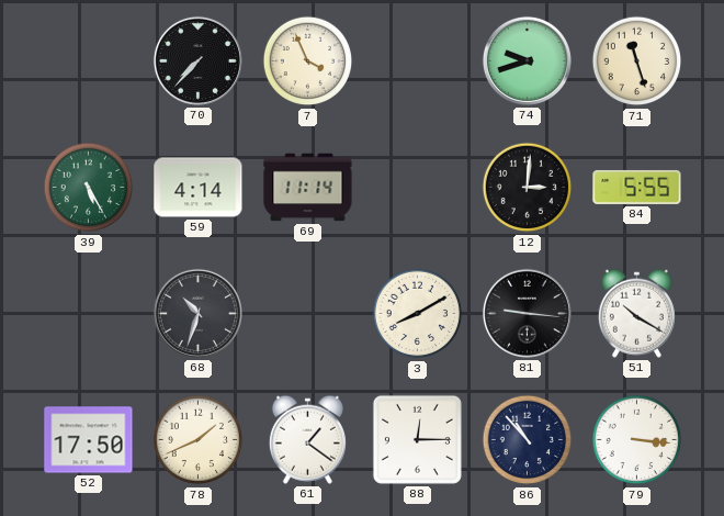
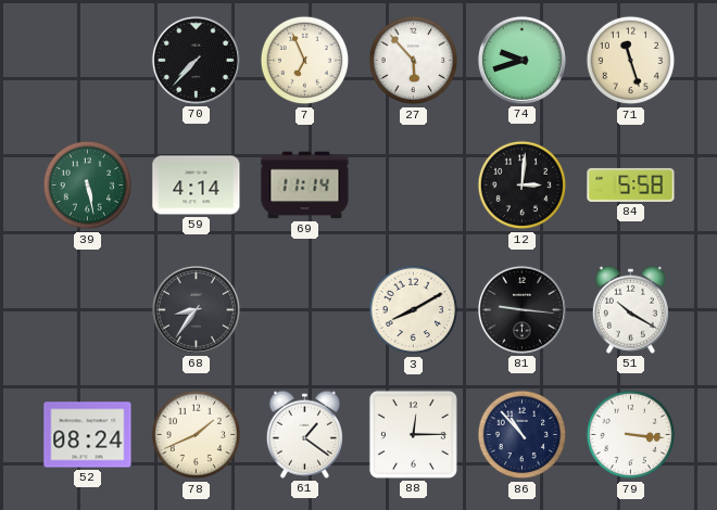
7: 3:56 -> 6:56
27: none -> 5:53
39: 5:25 -> 5:28
84: 5:55 -> 5:58
68: 10:33 -> 8:36
52: 17:50 -> 08:24
